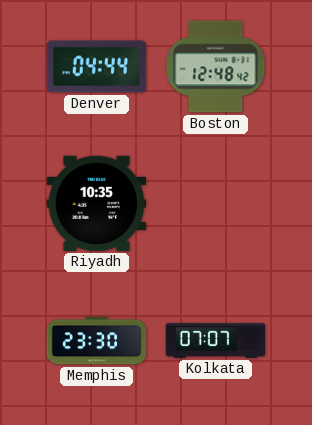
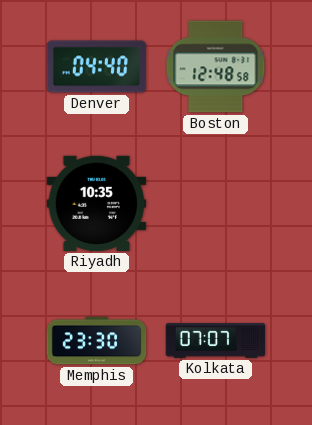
Denver: 04:44 -> 04:40
Boston: 12:48:42 -> 12:48:58
